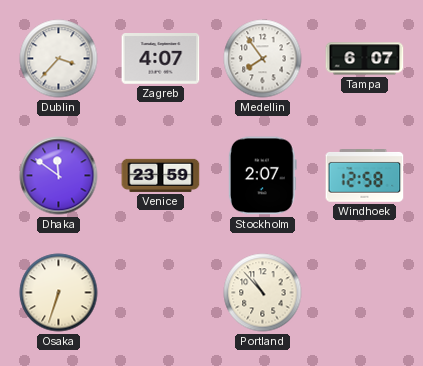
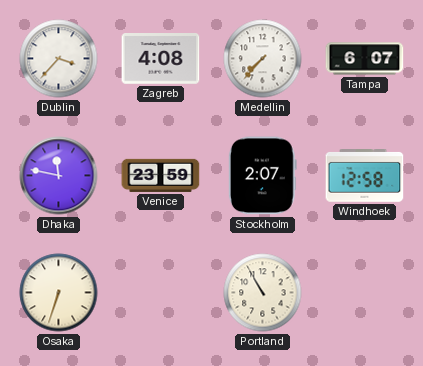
Zagreb: 4:07 -> 4:08
Medellin: 7:54 -> 7:37
Dhaka: 11:51 -> 11:47
Portland: 10:53 -> 10:55
